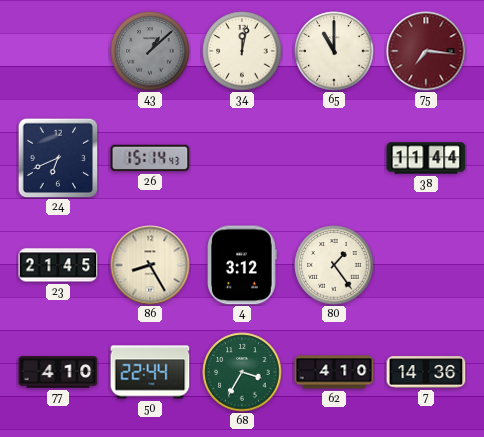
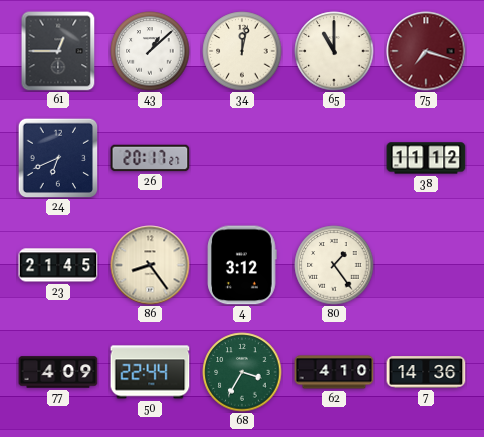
61: none -> 12:45
43 dial: grey -> white
75: 7:16 -> 7:18
26: 15:14 -> 20:17
38: 11:44 -> 11:12
86: 8:25 -> 8:24
77: 4:10 -> 4:09
